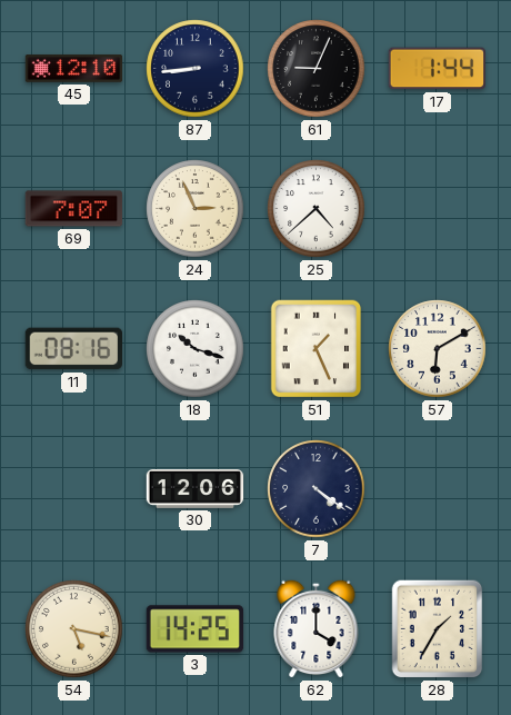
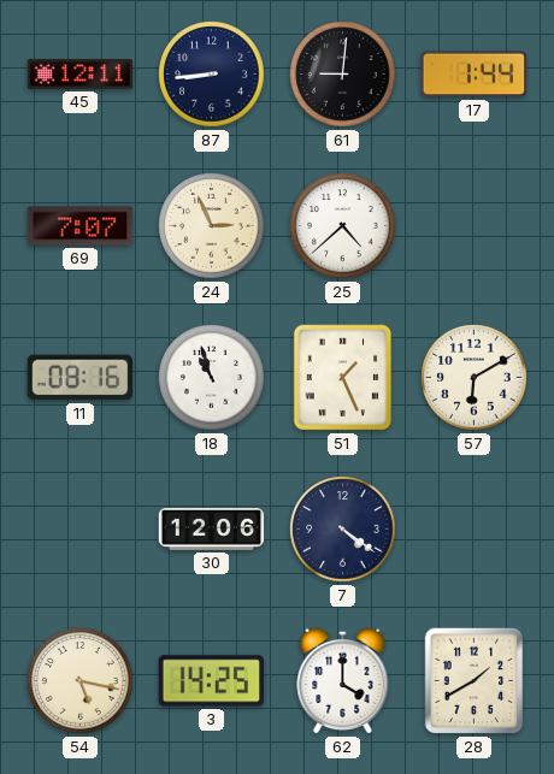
45: 12:10 -> 12:11
61: 9:04 -> 9:01
18: 10:18 -> 10:57
28: 1:35 -> 1:40
